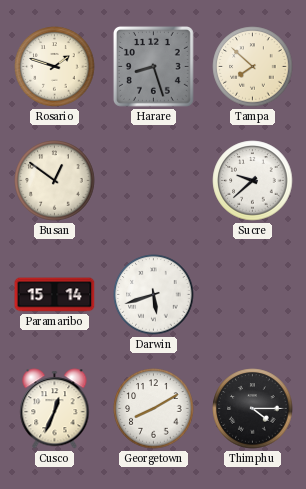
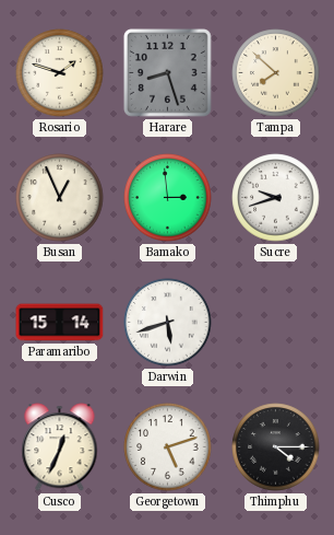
Busan: 12:51 -> 12:56
Bamako: none -> 2:59
Sucre: 9:38 -> 9:42
Georgetown: 8:10 -> 5:12
